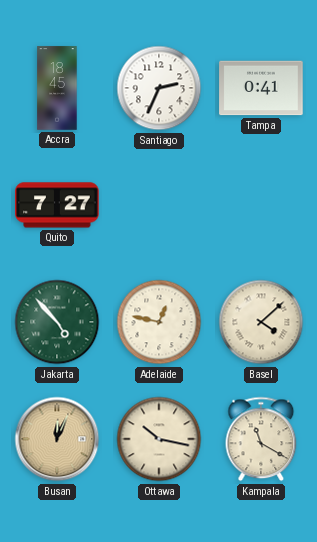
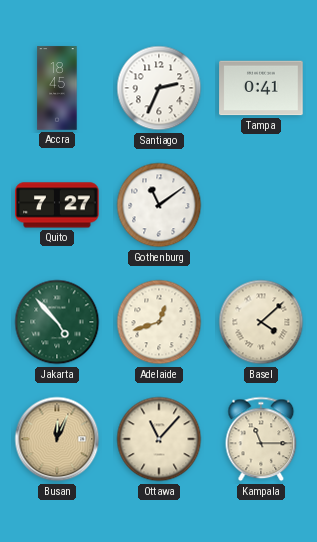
Gothenburg: none -> 11:09
Adelaide: 12:47 -> 12:42
Ottawa: 10:17 -> 11:07
Kampala: 11:20 -> 11:15
